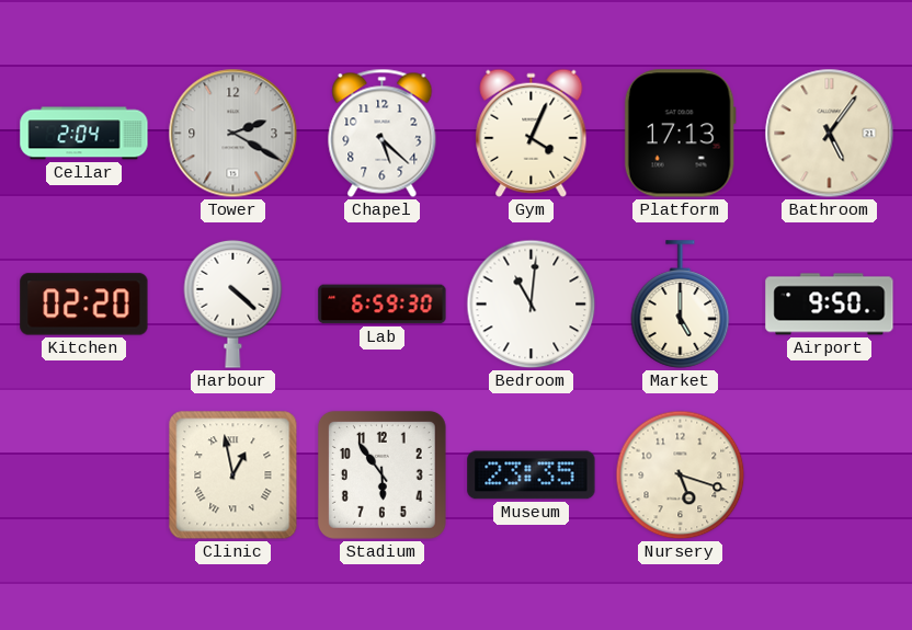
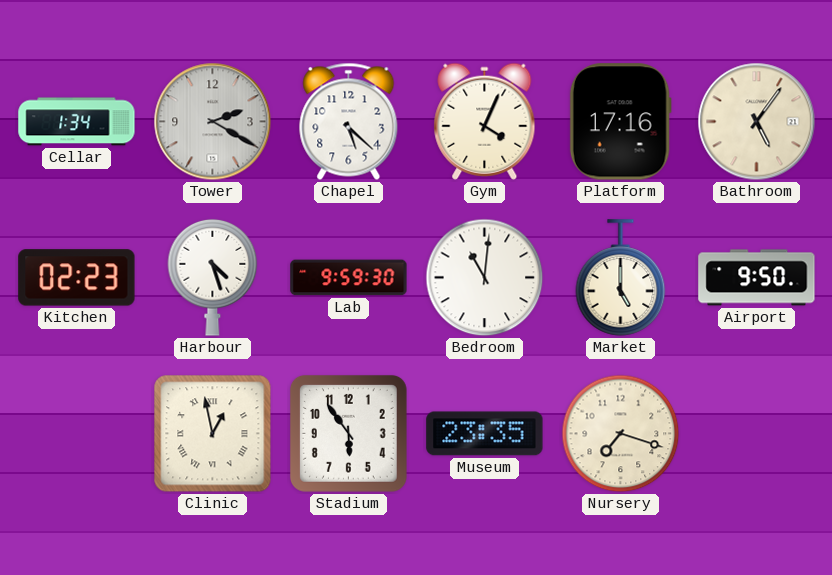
Cellar: 2:04 -> 1:34
Platform: 17:13 -> 17:16
Kitchen: 02:20 -> 02:23
Harbour: 4:22 -> 4:27
Lab: 6:59 -> 9:59
Nursery: 5:18 -> 7:18
